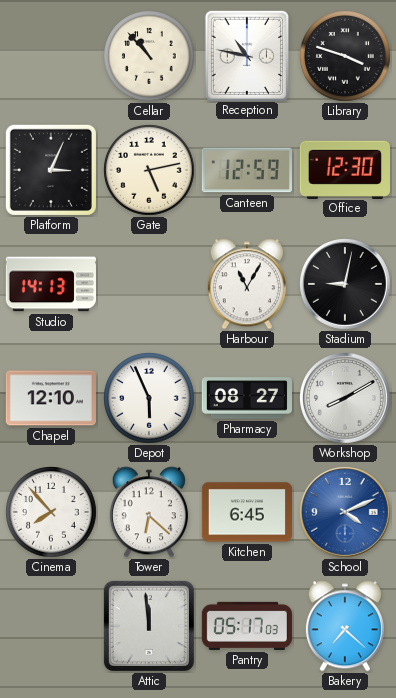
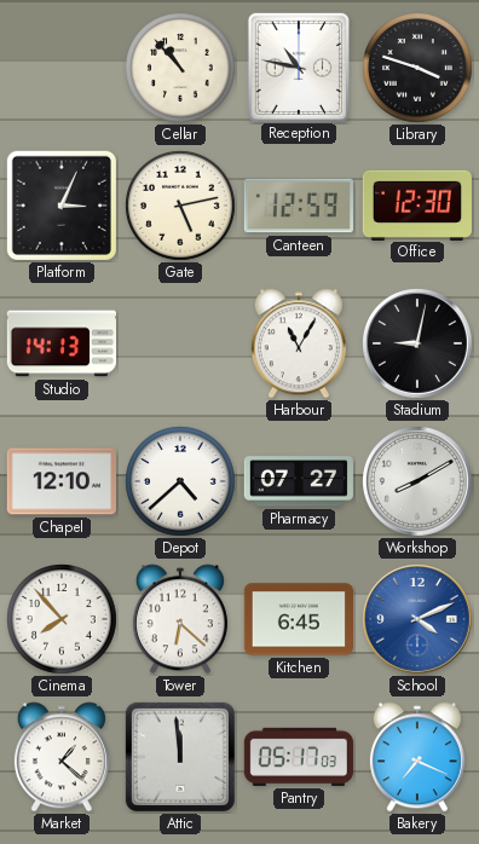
Depot: 5:56 -> 4:38
Pharmacy: 08:27 -> 07:27
Market: none -> 1:22
Bakery: 7:22 -> 7:19
